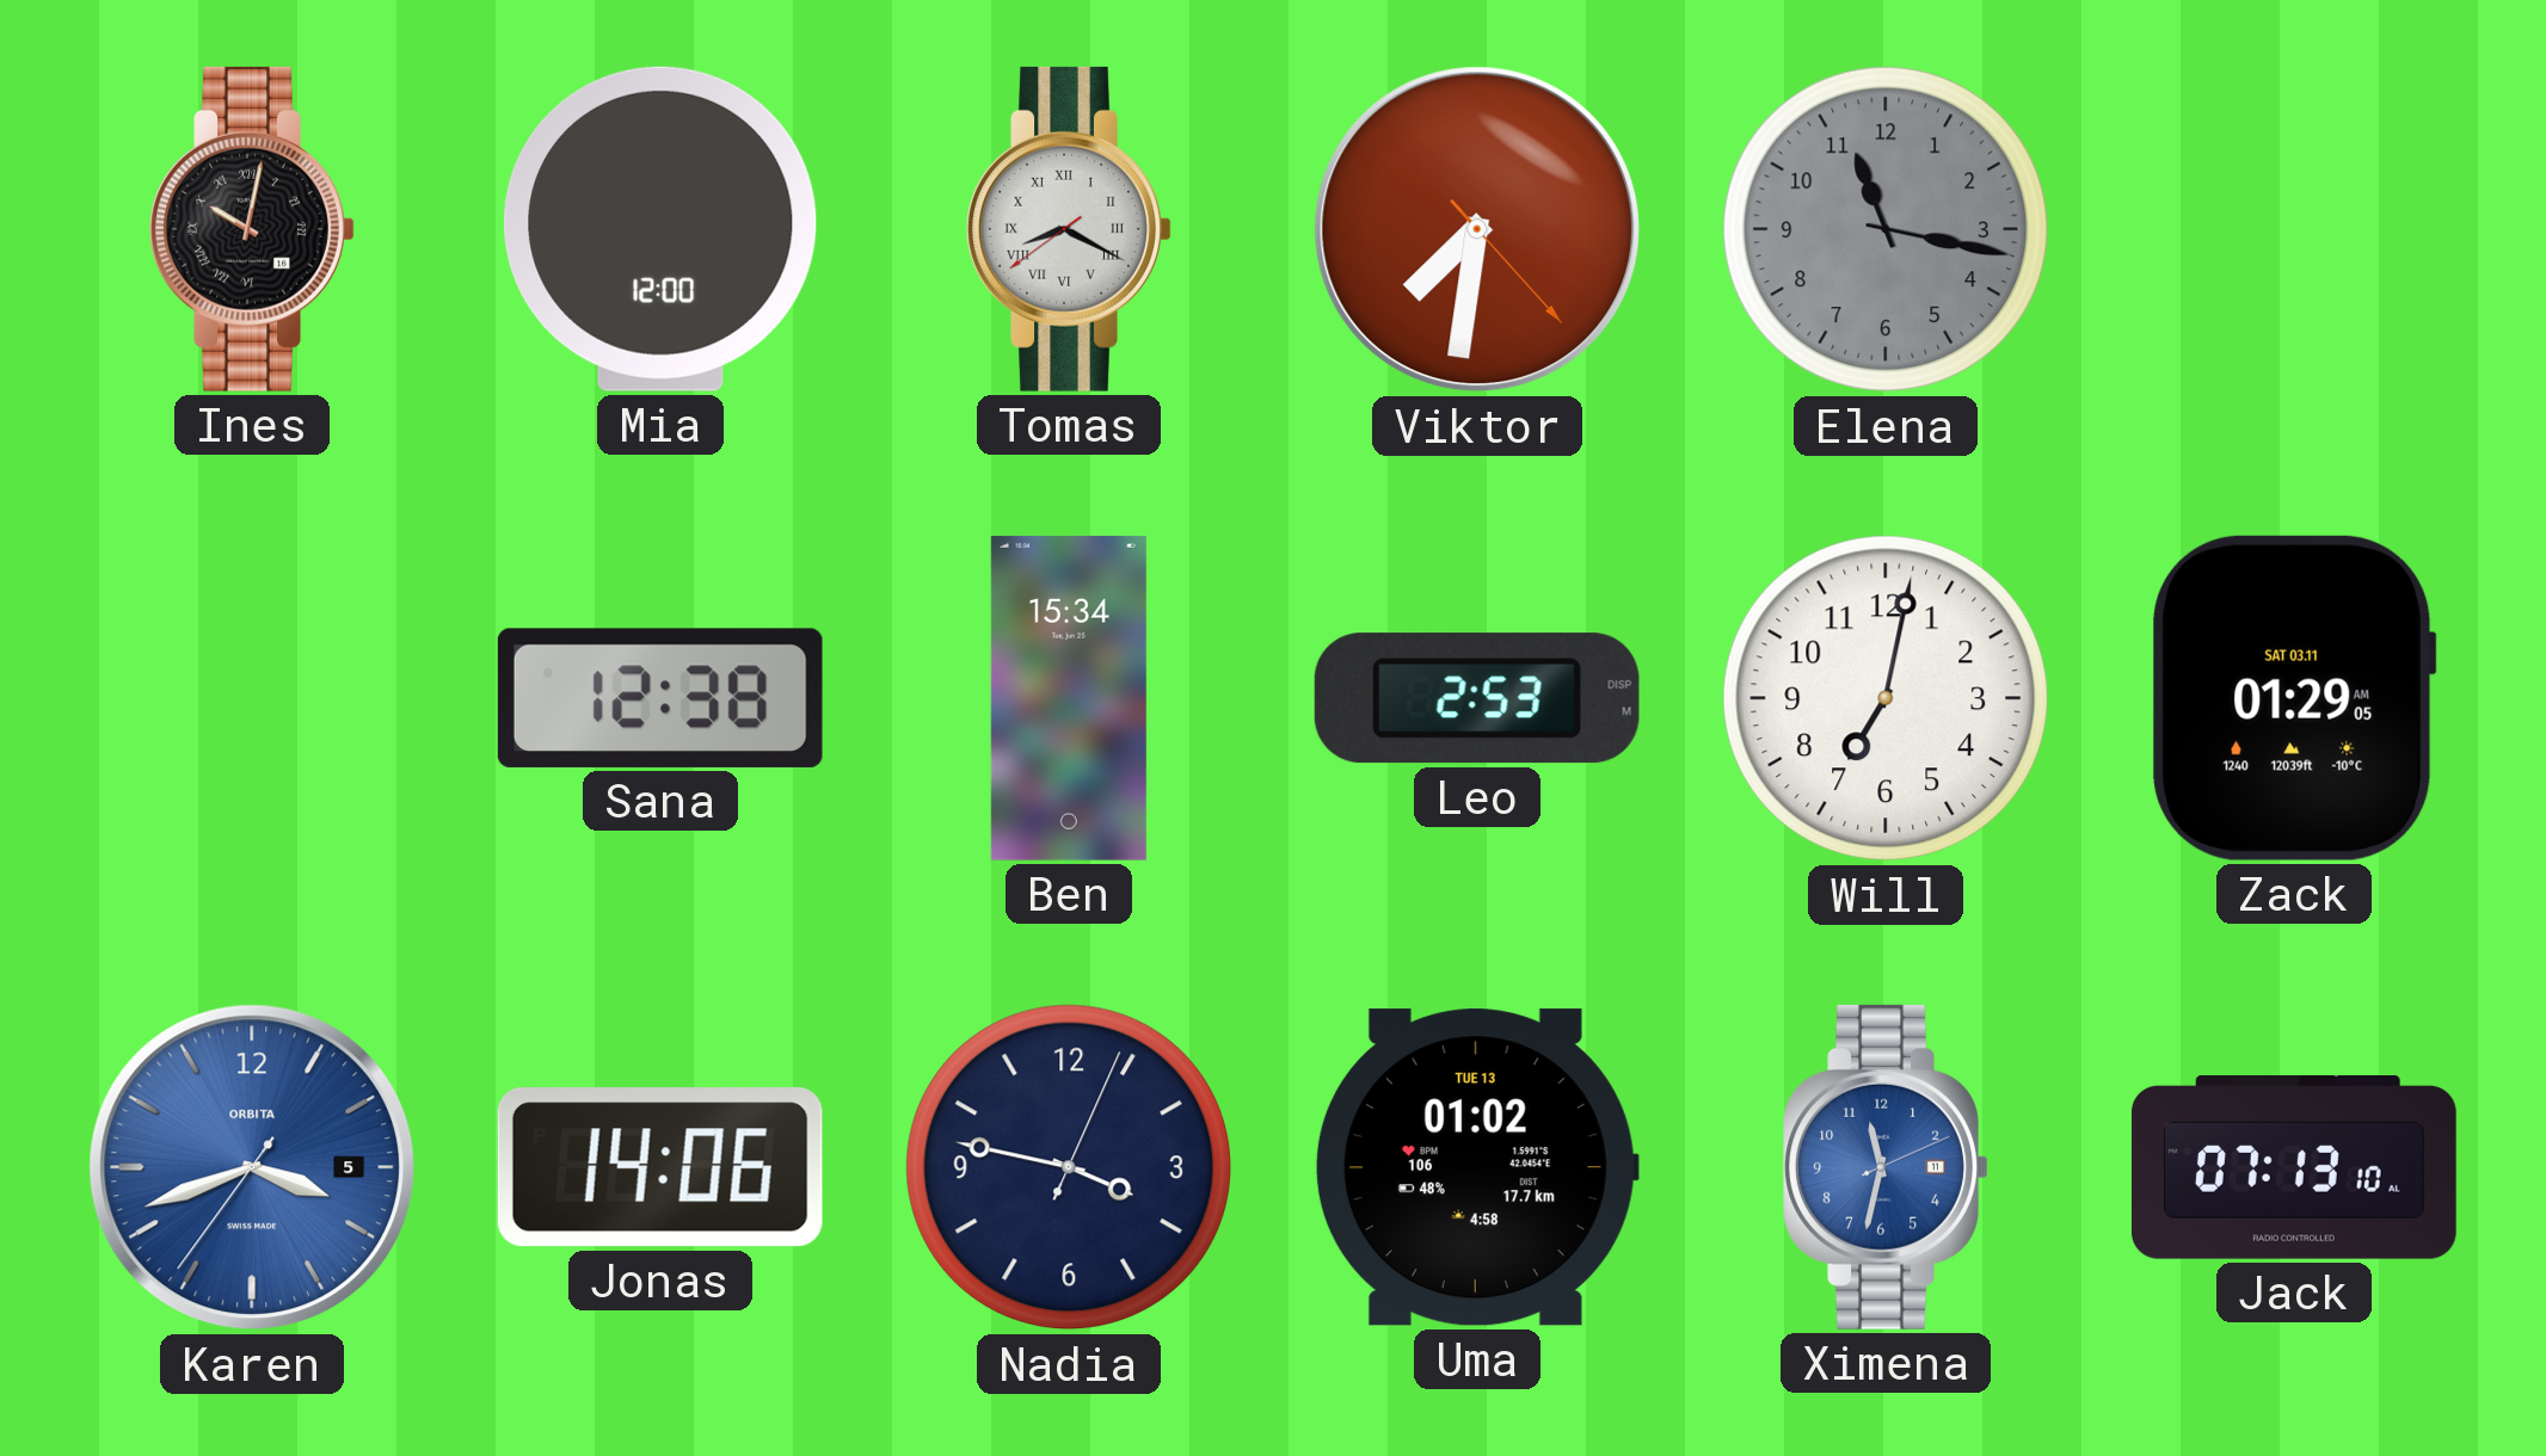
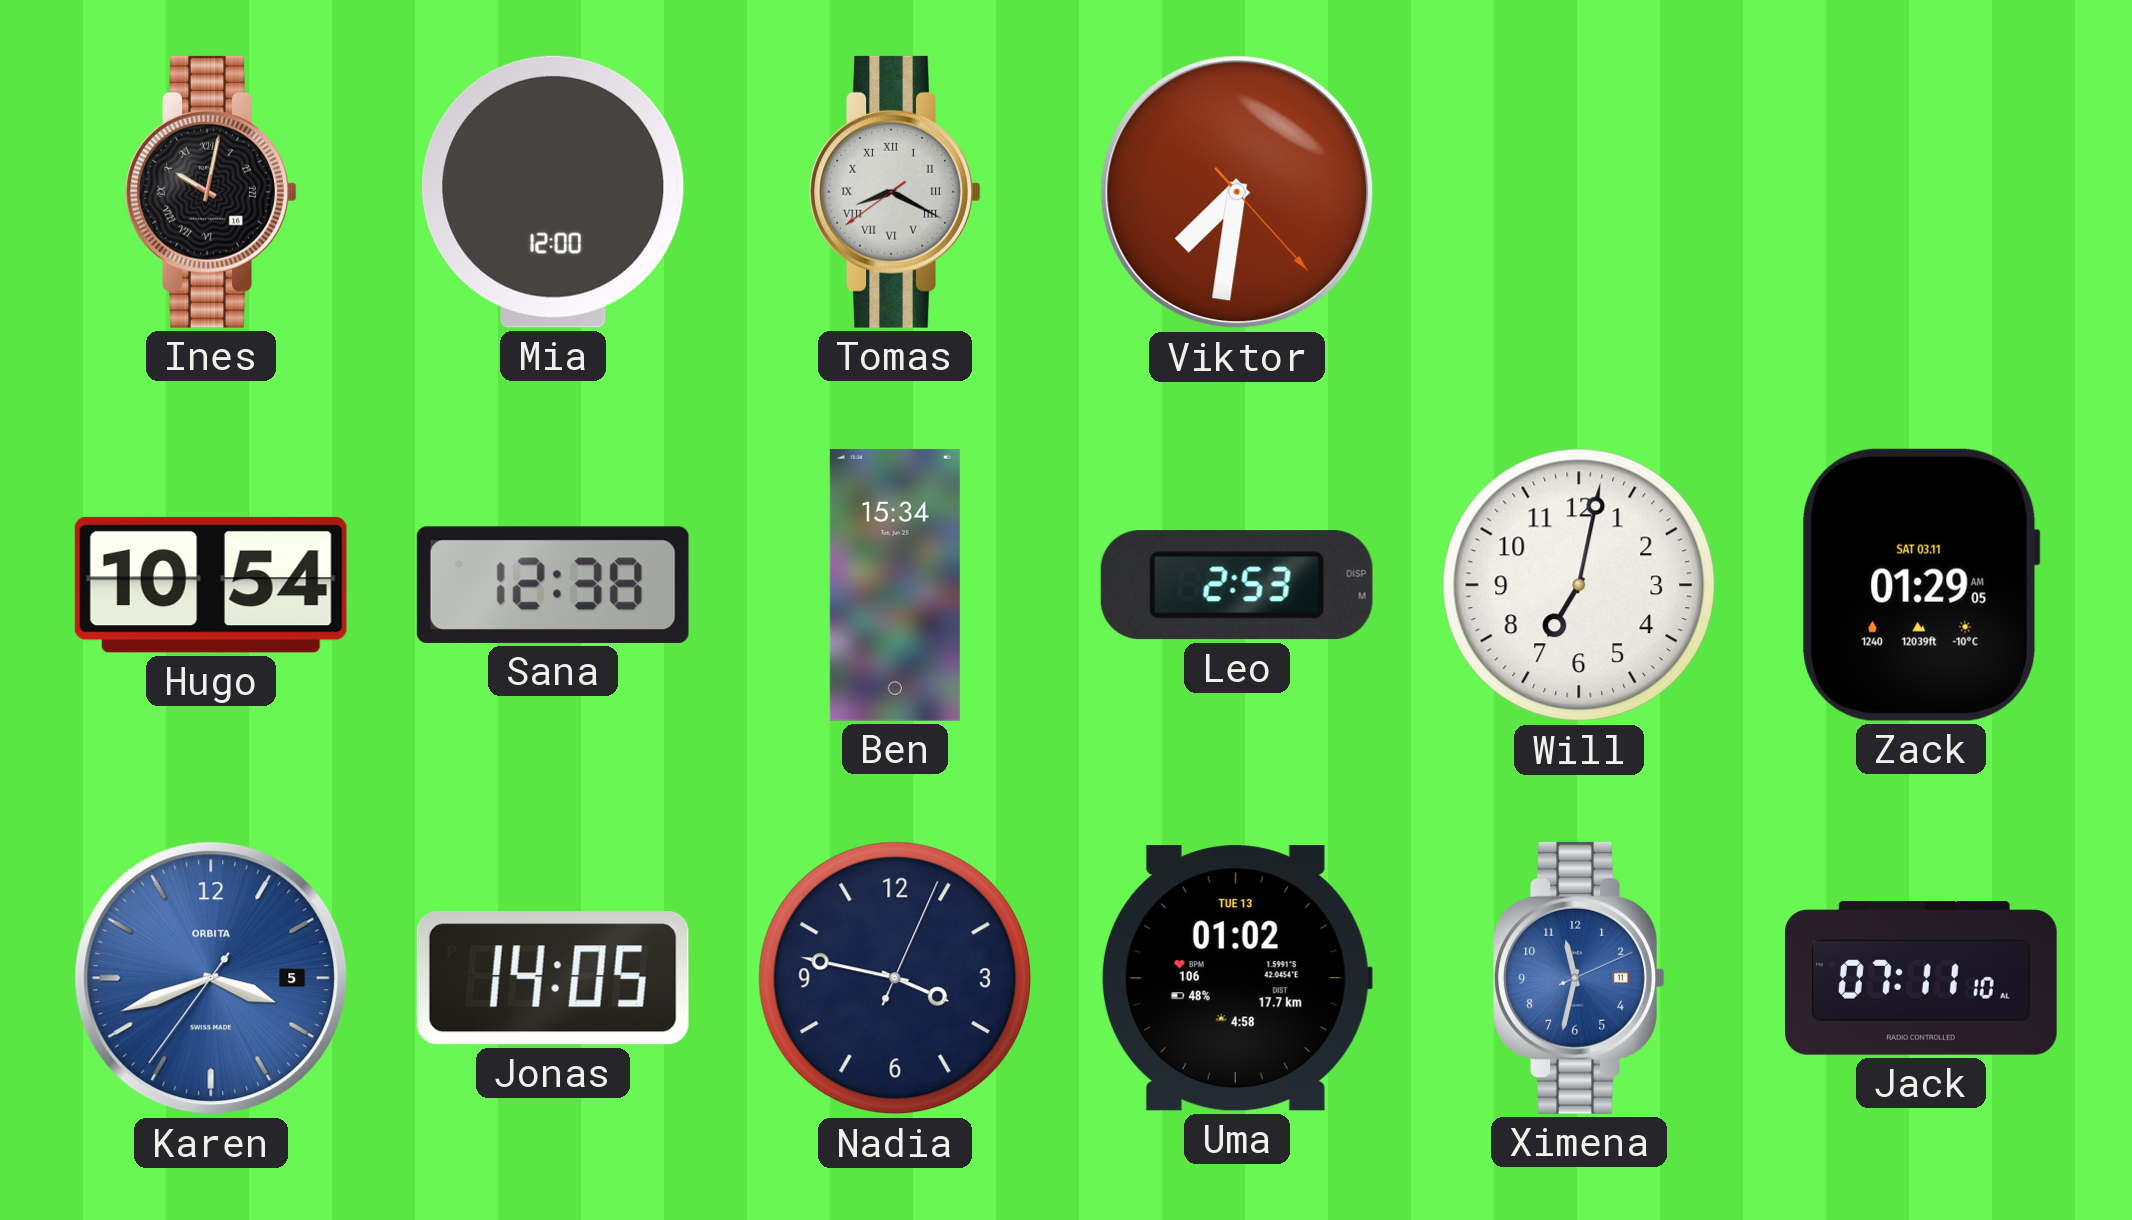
Elena: 11:17 -> none
Hugo: none -> 10:54
Jonas: 14:06 -> 14:05
Jack: 07:13 -> 07:11
